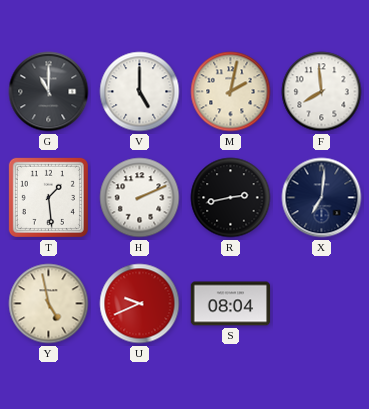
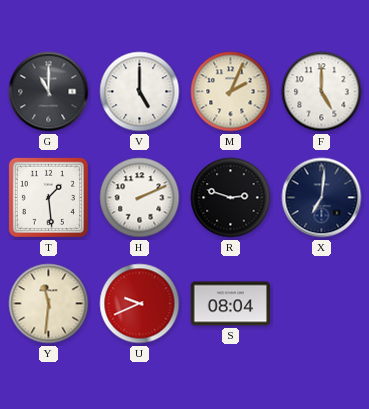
M: 2:02 -> 2:04
F: 7:59 -> 5:00
R: 2:43 -> 2:48
Y: 4:58 -> 11:31
